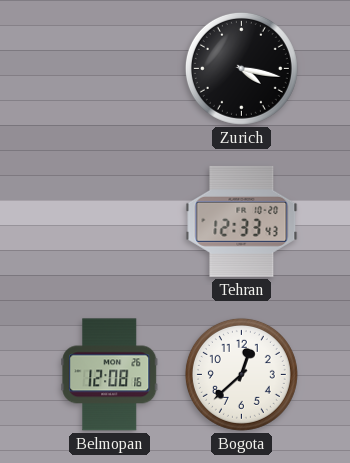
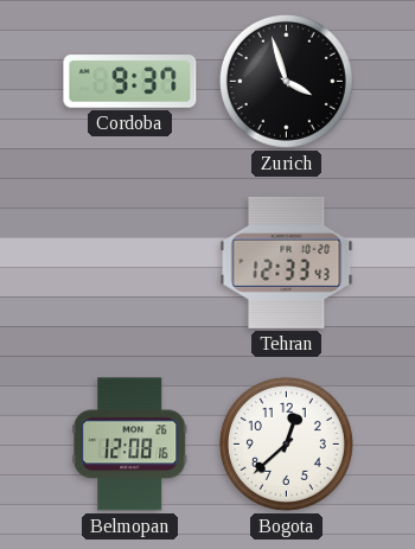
Cordoba: none -> 9:37
Zurich: 4:17 -> 3:57
